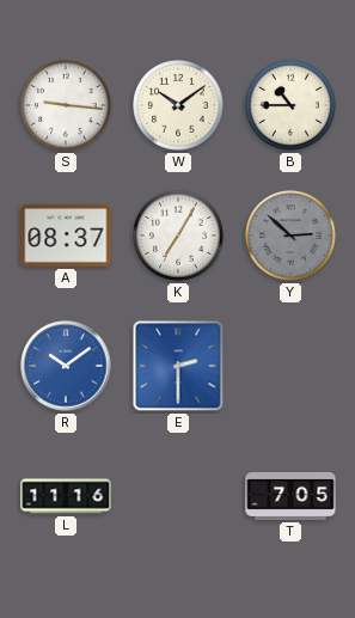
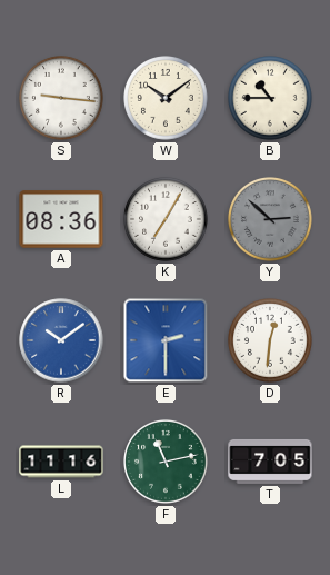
A: 08:37 -> 08:36
D: none -> 12:31
F: none -> 11:13
